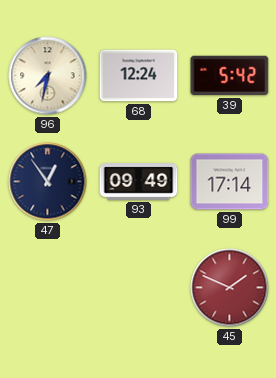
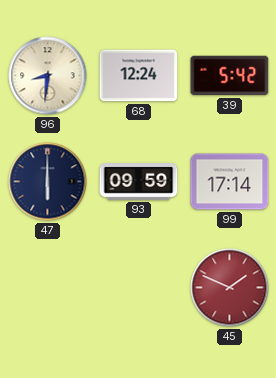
96: 7:32 -> 8:31
47: 12:54 -> 6:00
93: 09:49 -> 09:59
